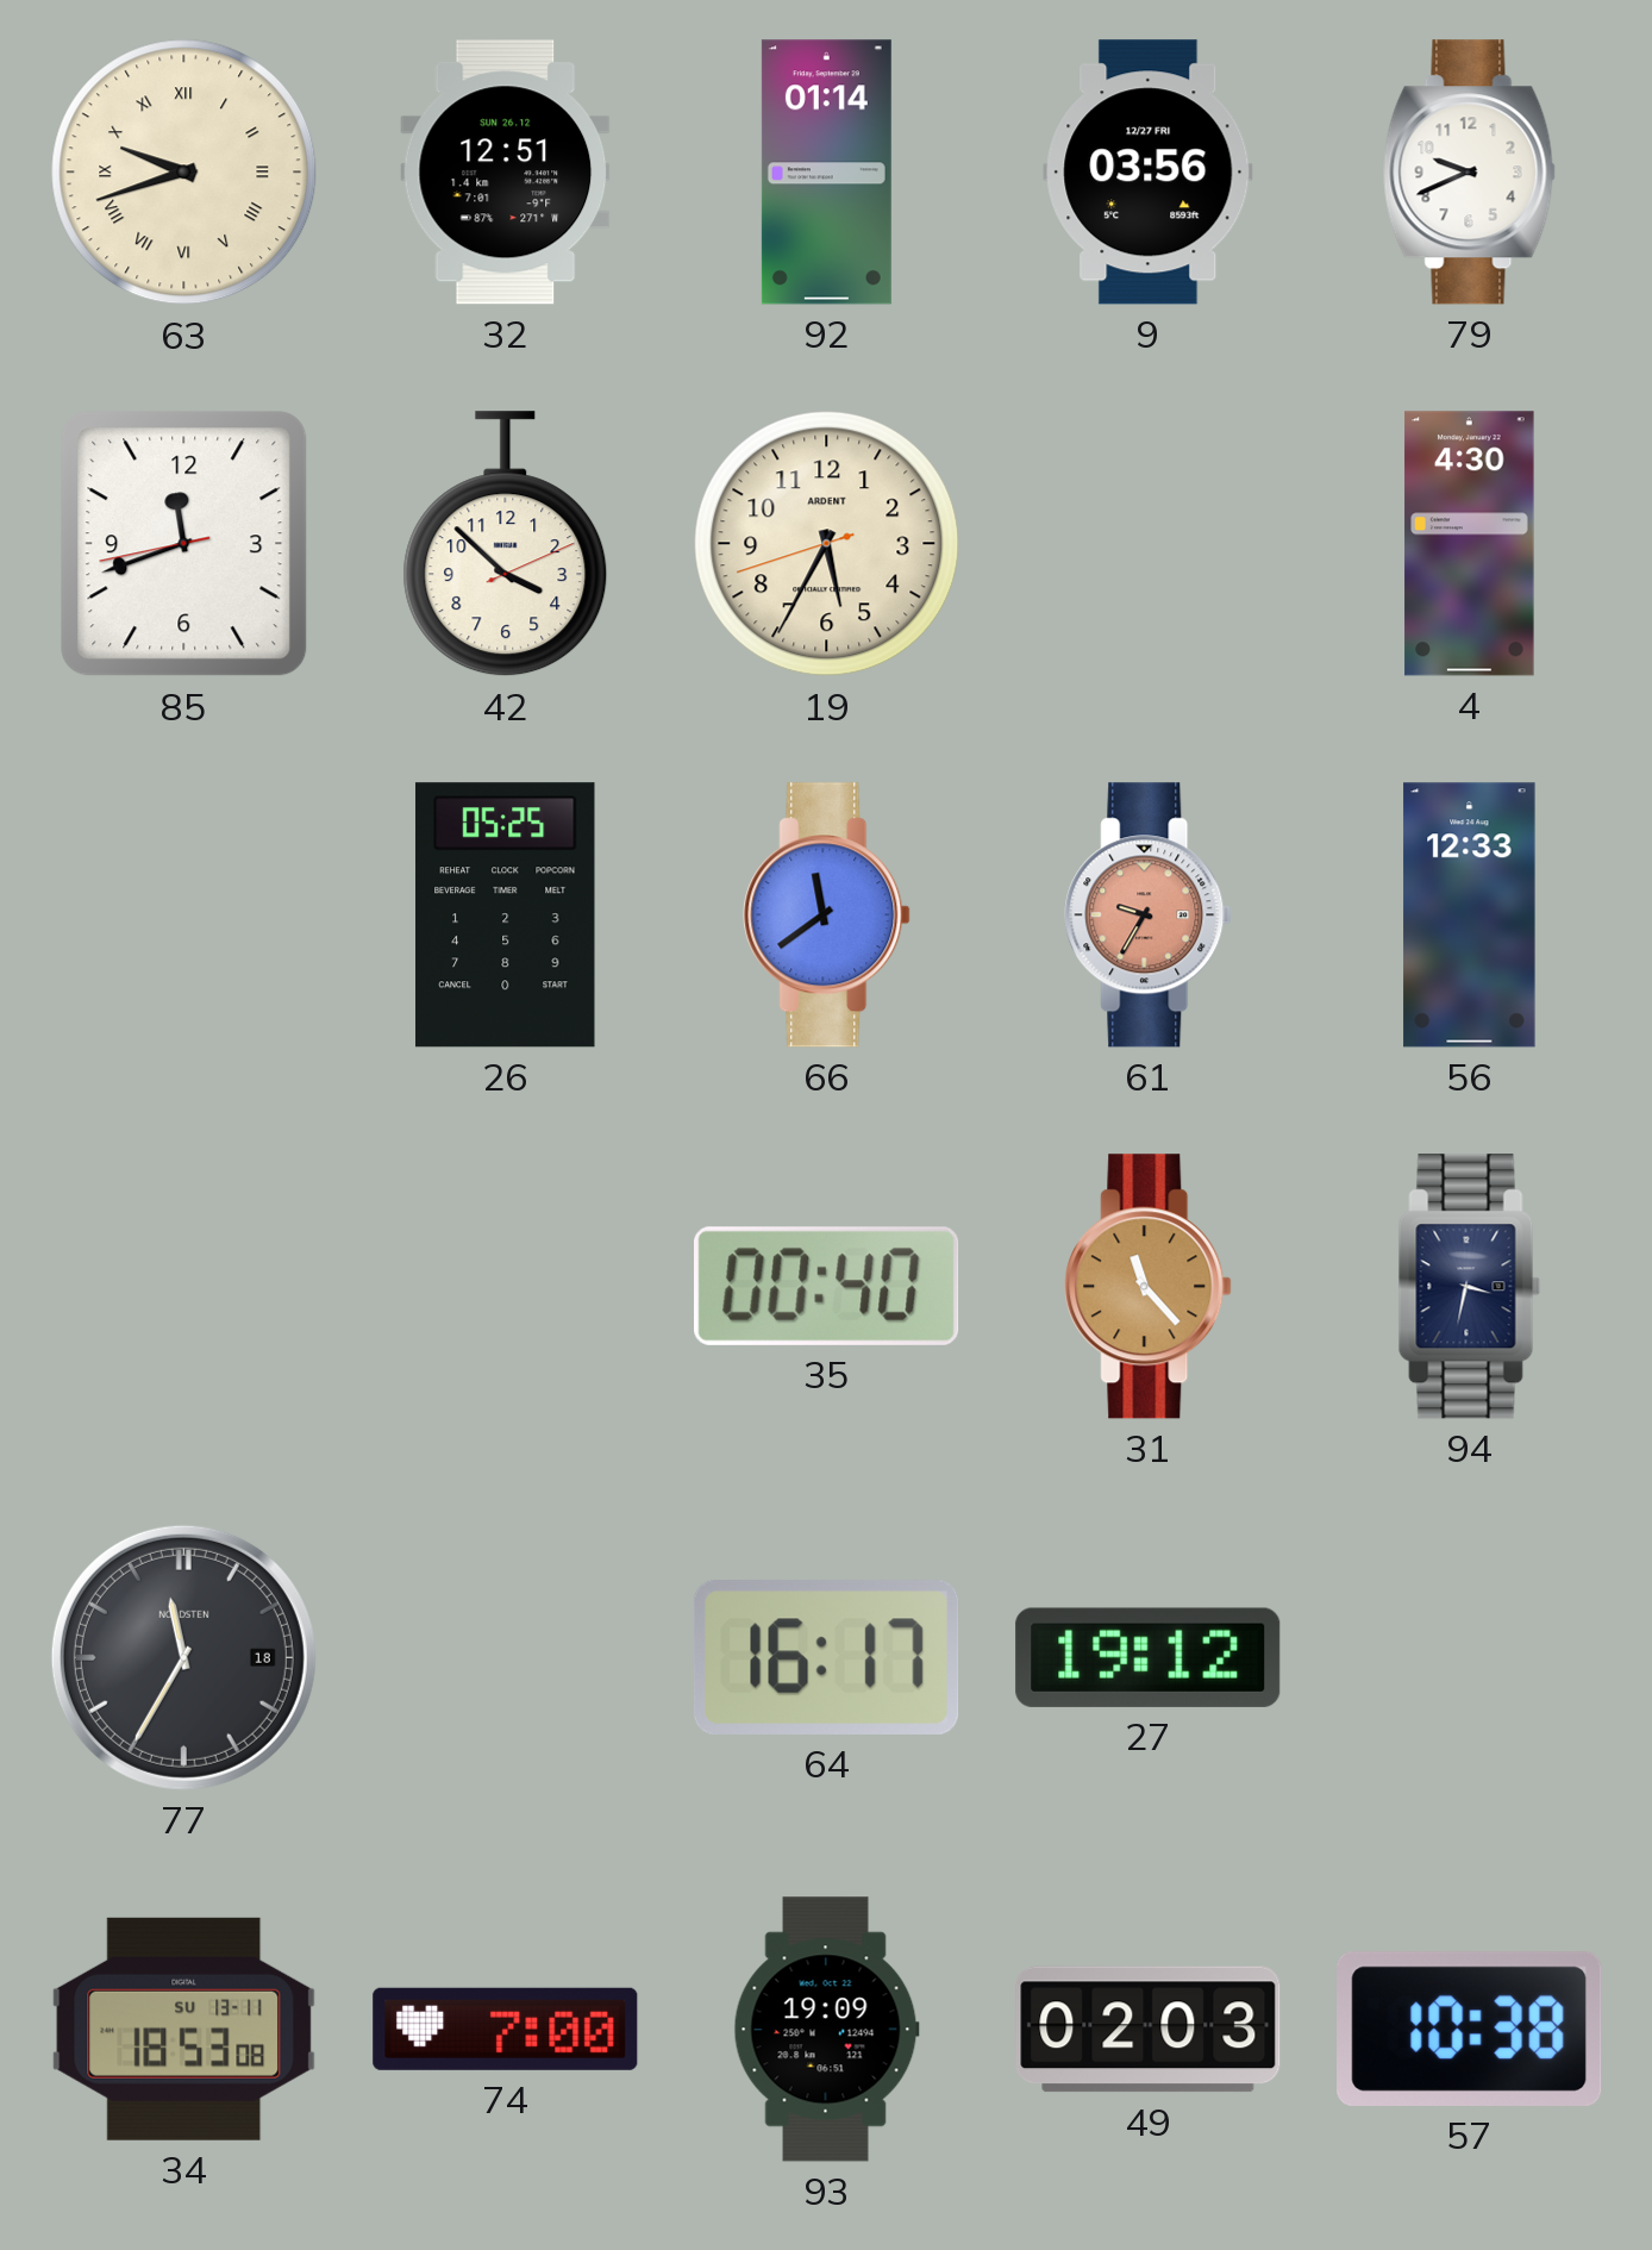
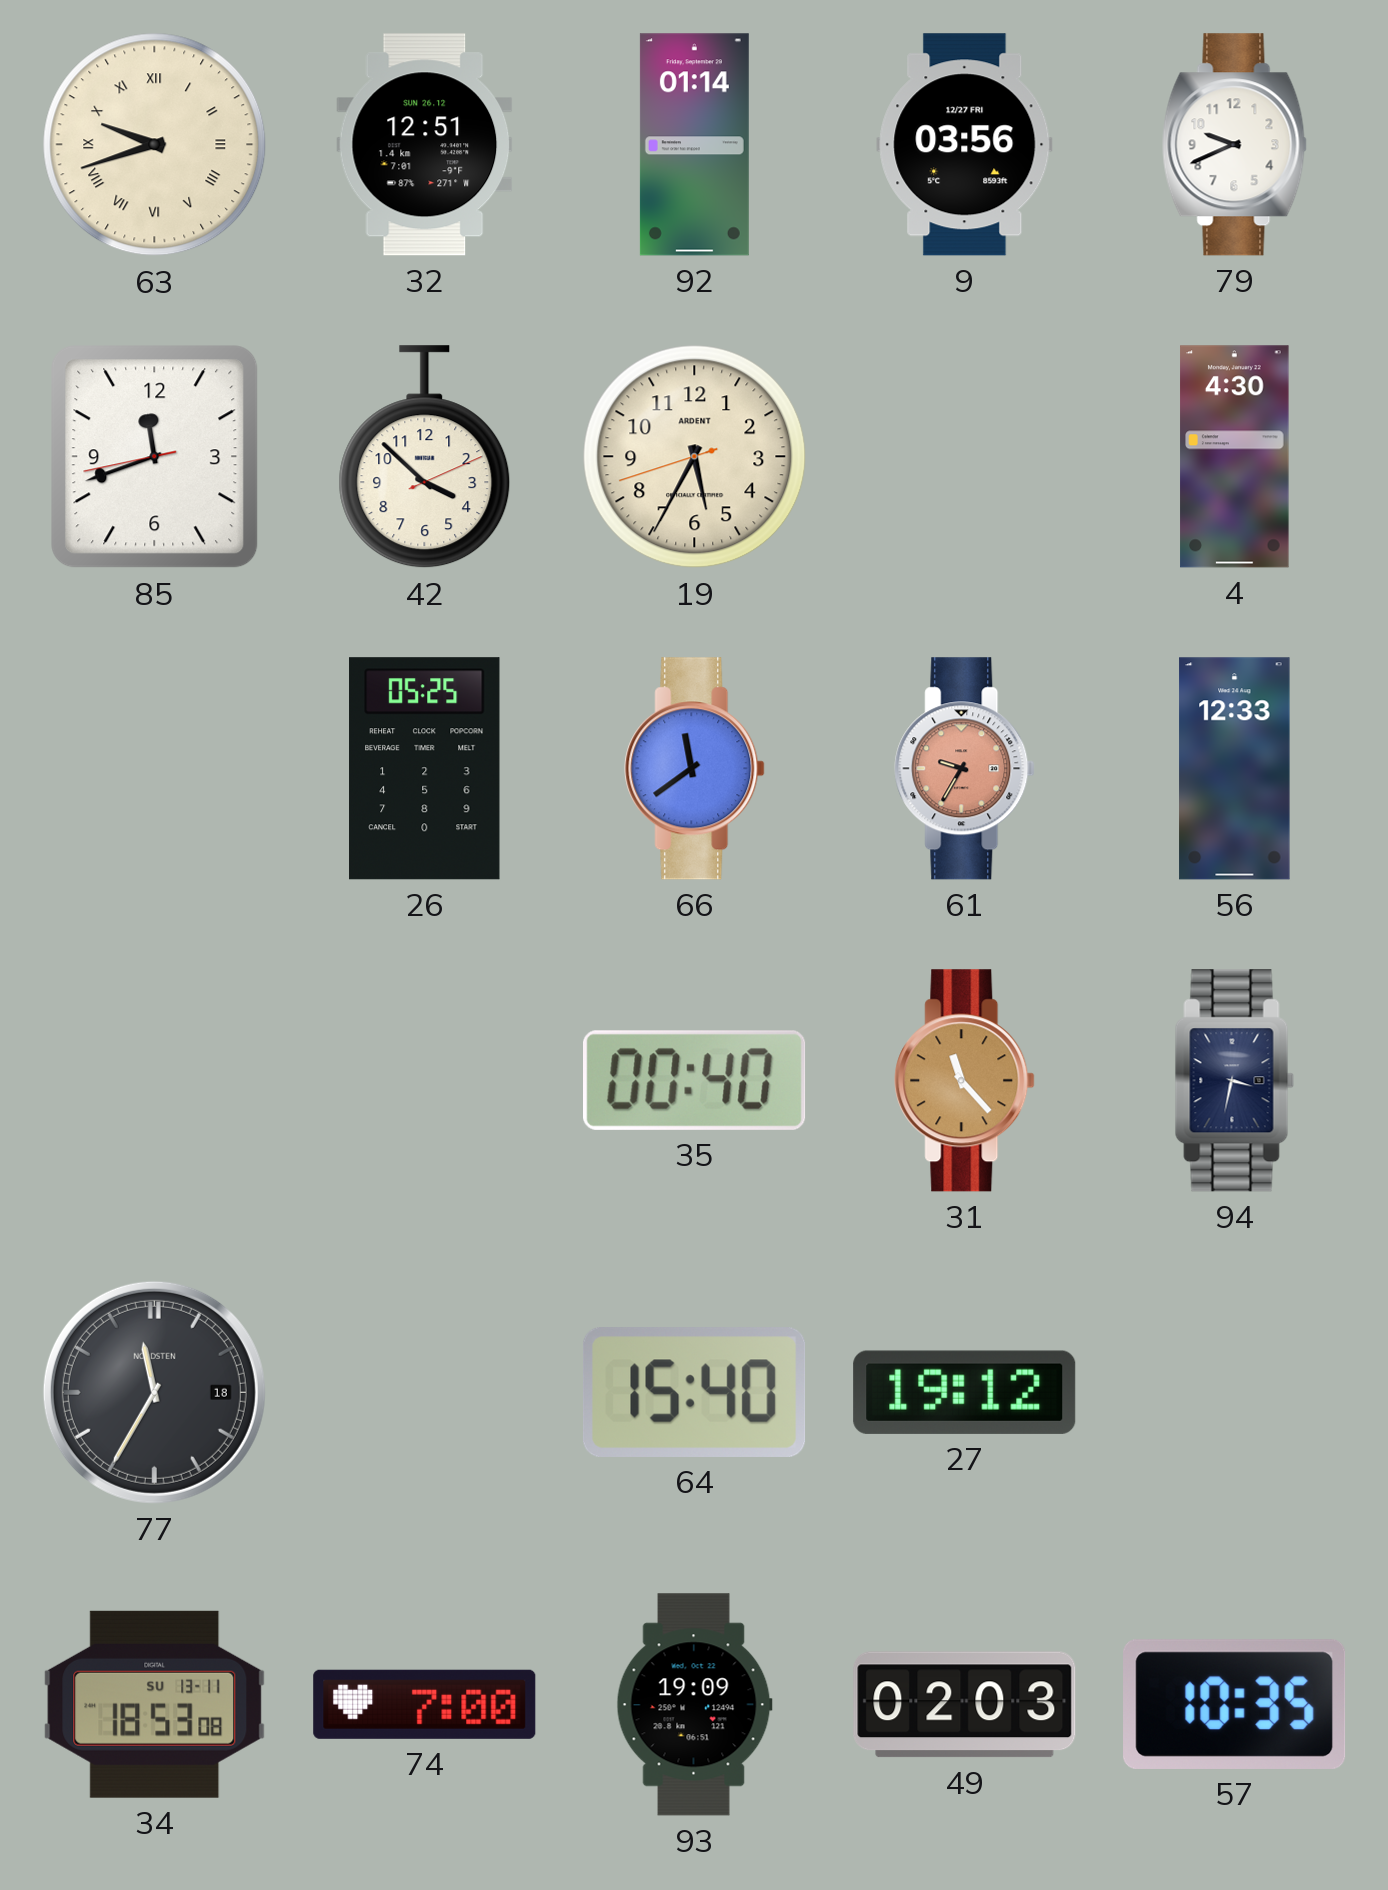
64: 16:17 -> 15:40
57: 10:38 -> 10:35
